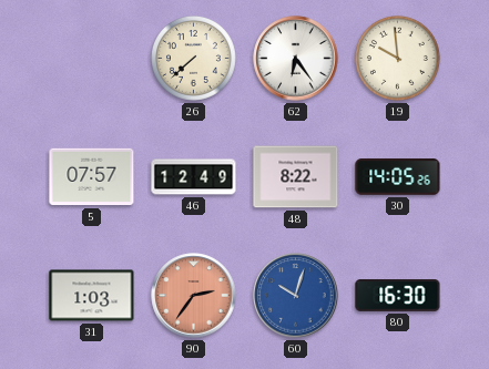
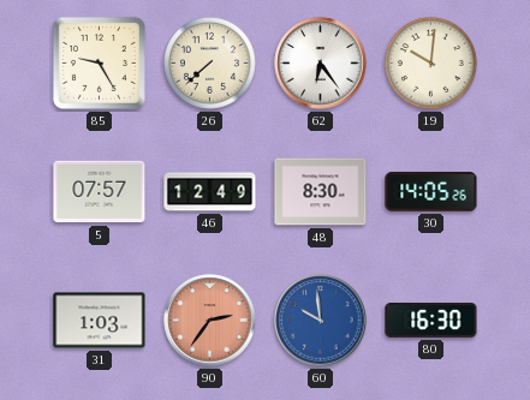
85: none -> 9:25
19: 9:59 -> 10:01
48: 8:22 -> 8:30
60: 10:03 -> 9:59
